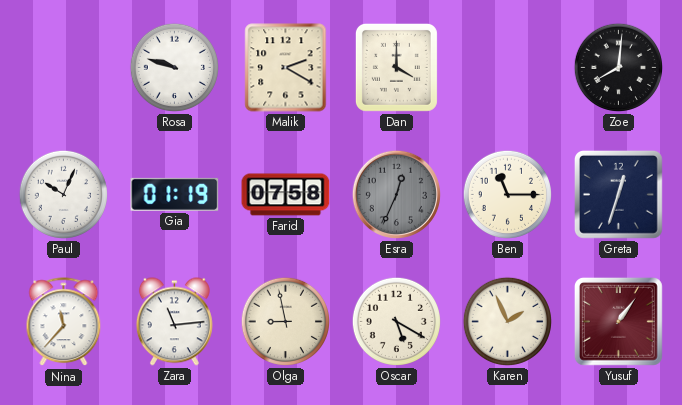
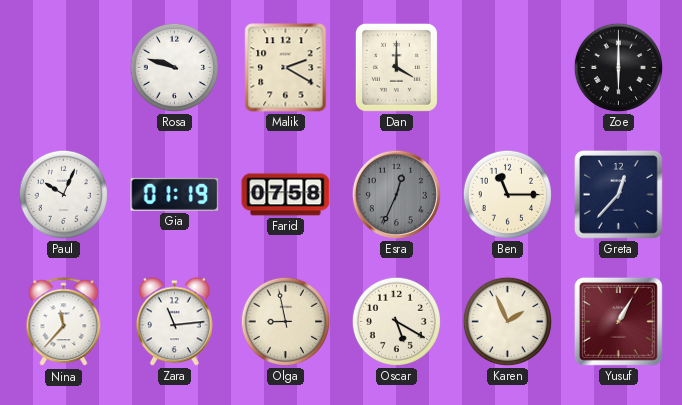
Zoe: 8:01 -> 6:00
Greta: 12:33 -> 12:37
Yusuf: 1:06 -> 1:05
